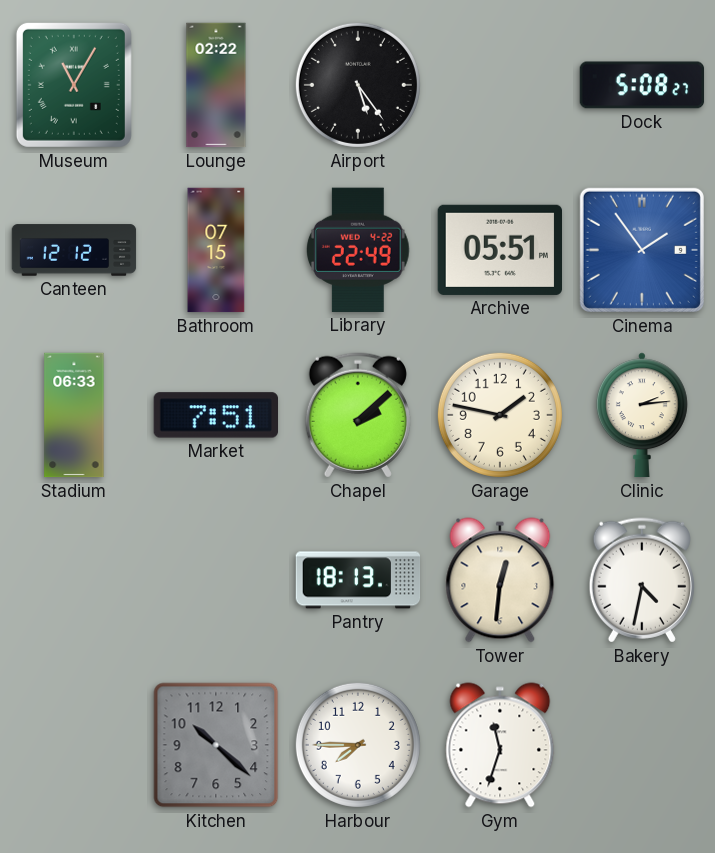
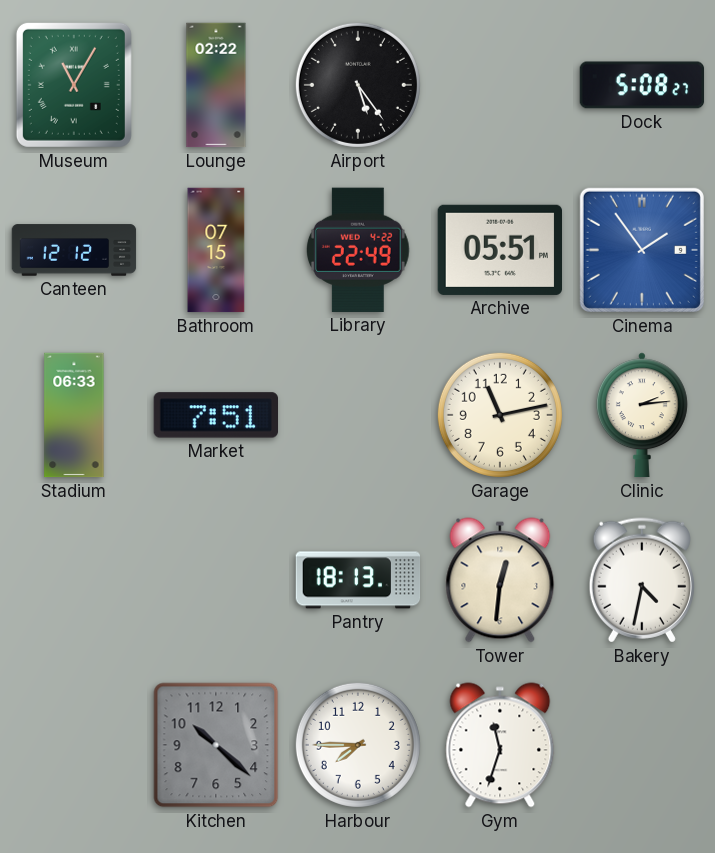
Chapel: 2:08 -> none
Garage: 1:47 -> 11:13
